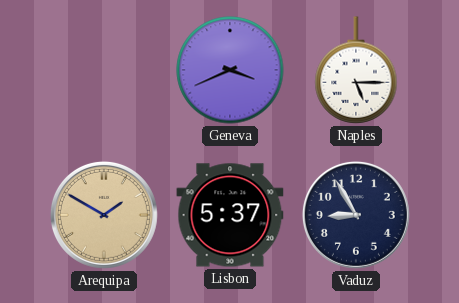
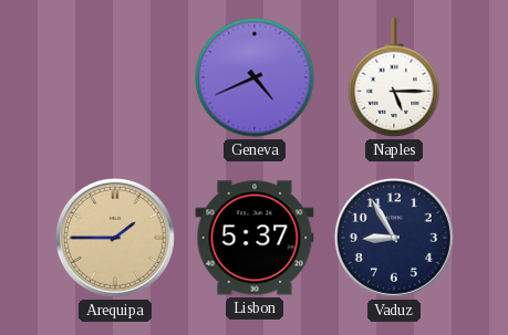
Geneva: 3:41 -> 4:41
Arequipa: 1:50 -> 1:45
